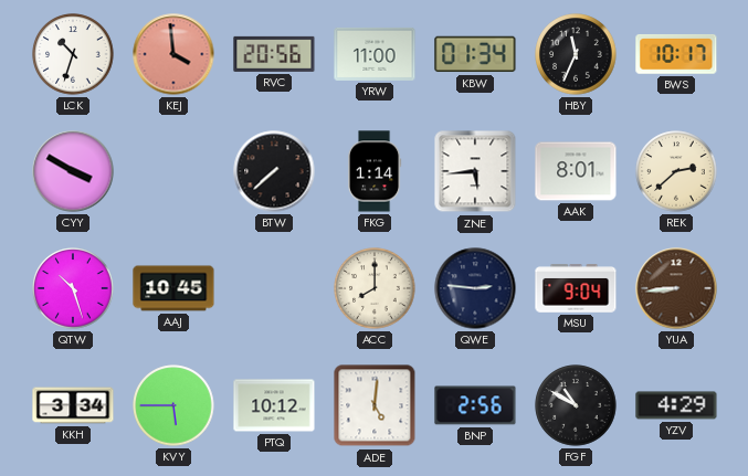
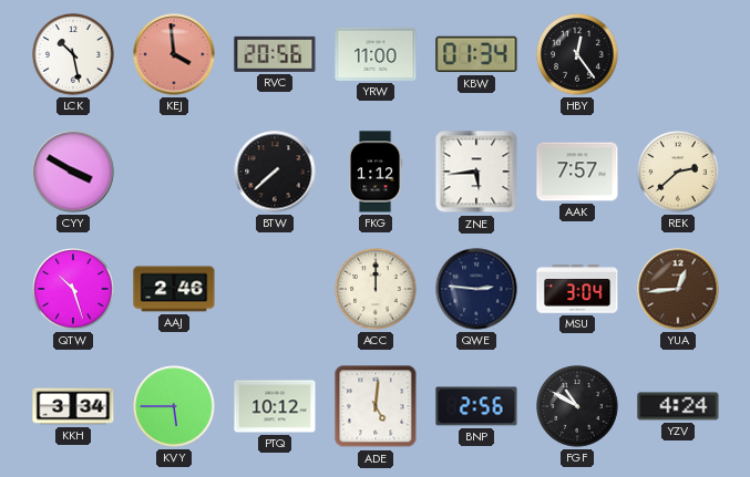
LCK: 10:33 -> 10:28
HBY: 11:34 -> 12:24
BWS: 10:17 -> none
FKG: 1:14 -> 1:12
AAK: 8:01 -> 7:57
AAJ: 10:45 -> 2:46
ACC: 8:00 -> 12:00
MSU: 9:04 -> 3:04
YUA: 8:44 -> 12:44
YZV: 4:29 -> 4:24
